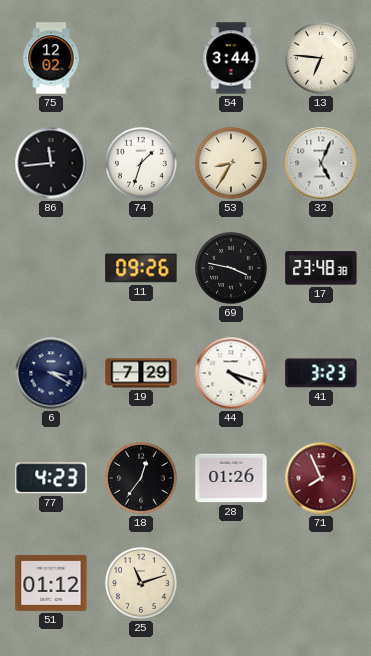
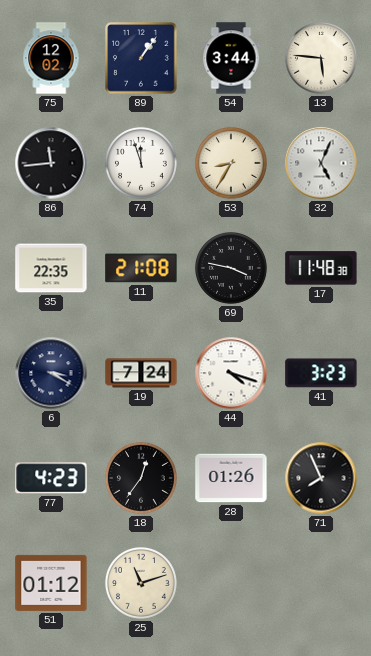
89: none -> 1:06
13: 6:46 -> 5:46
74: 1:33 -> 11:57
35: none -> 22:35
11: 09:26 -> 21:08
17: 23:48 -> 11:48
19: 7:29 -> 7:24
71 dial: burgundy -> black
